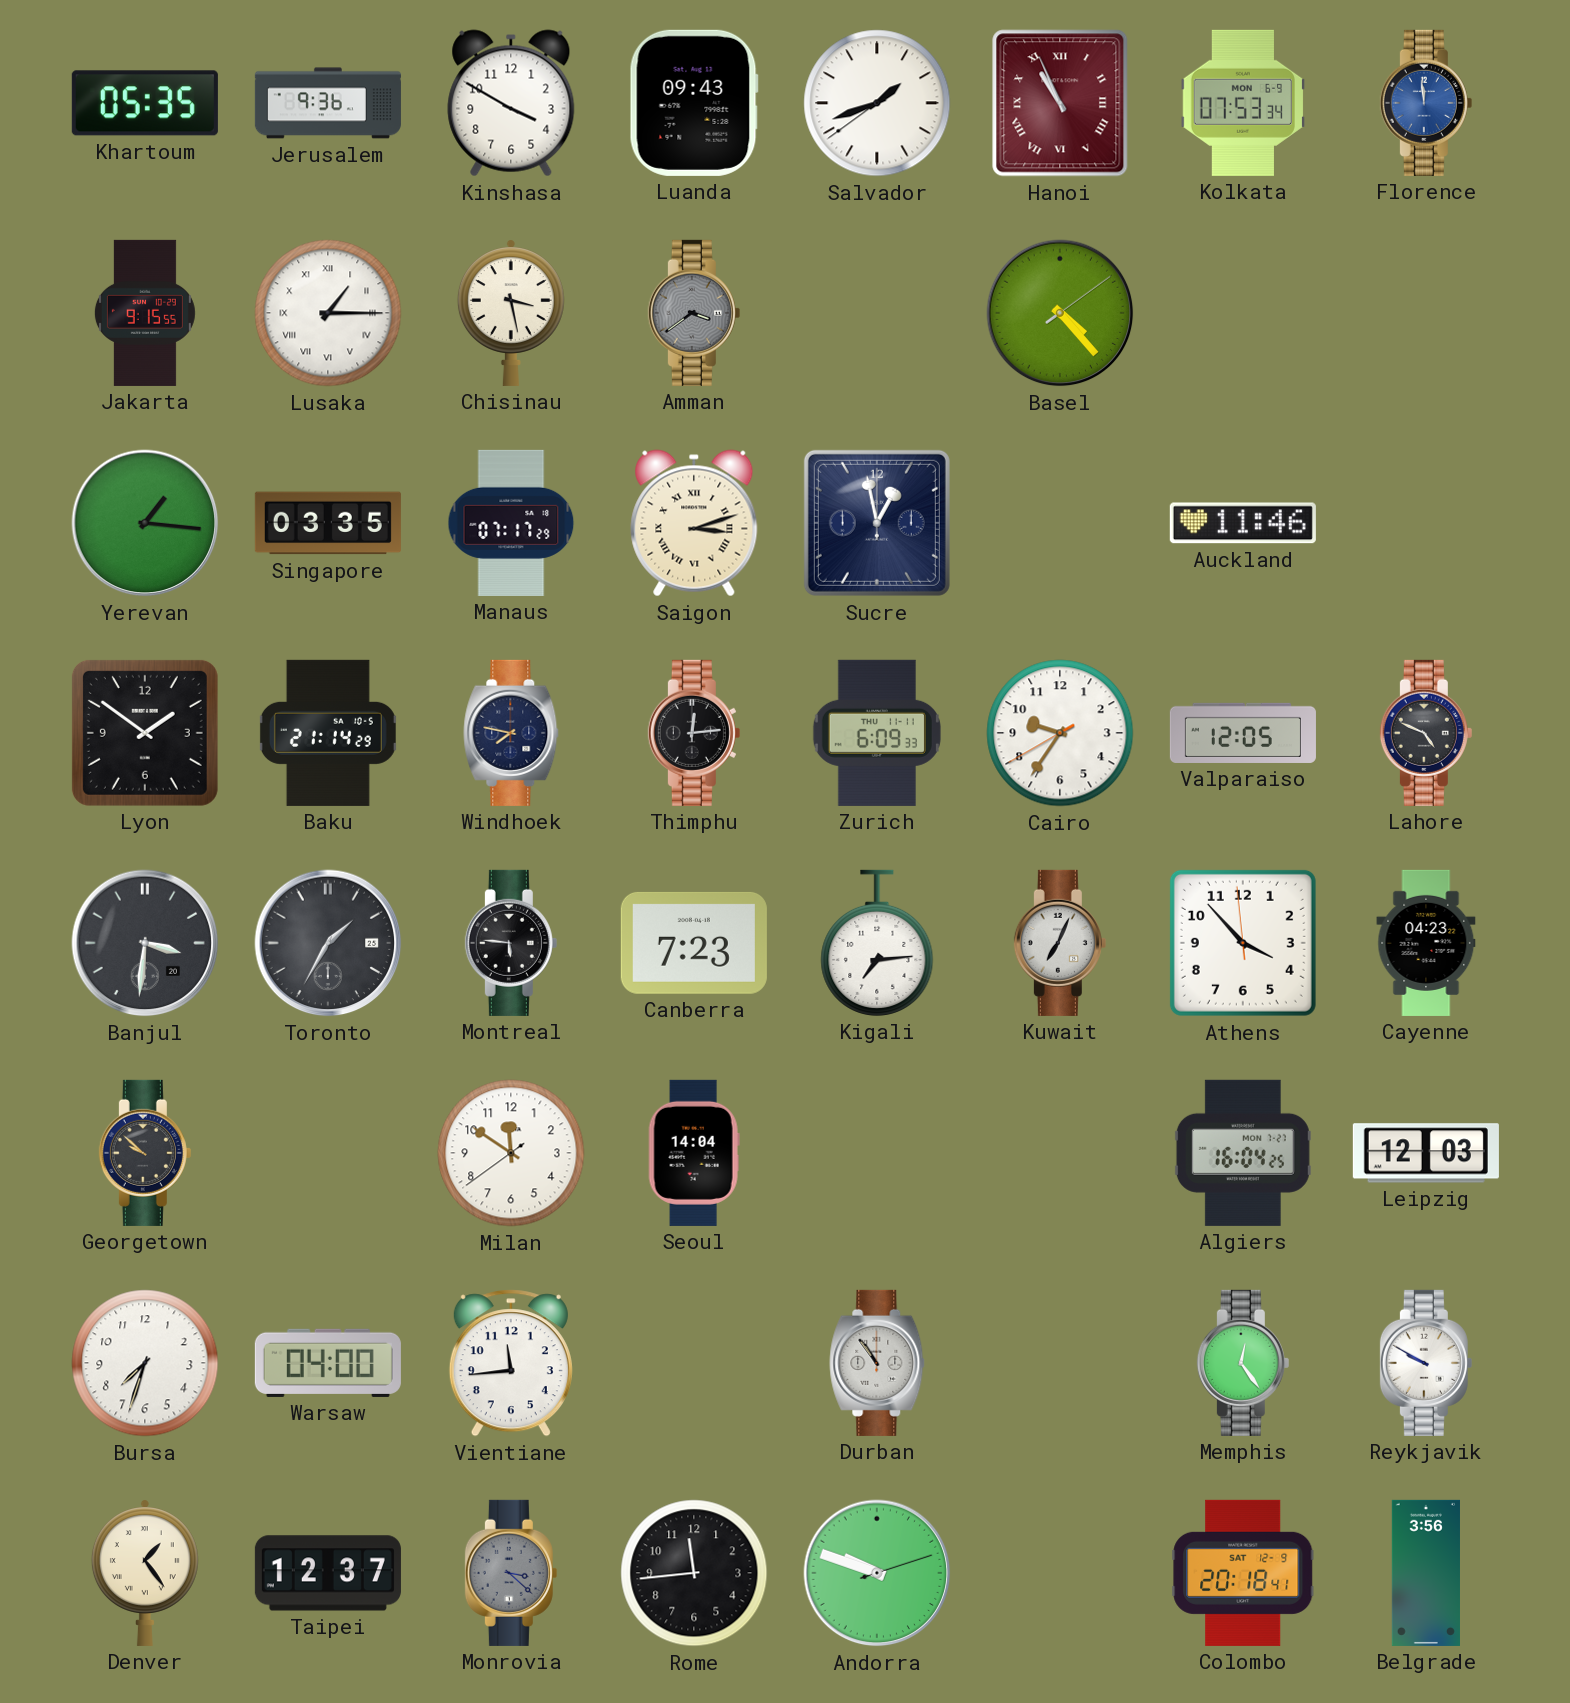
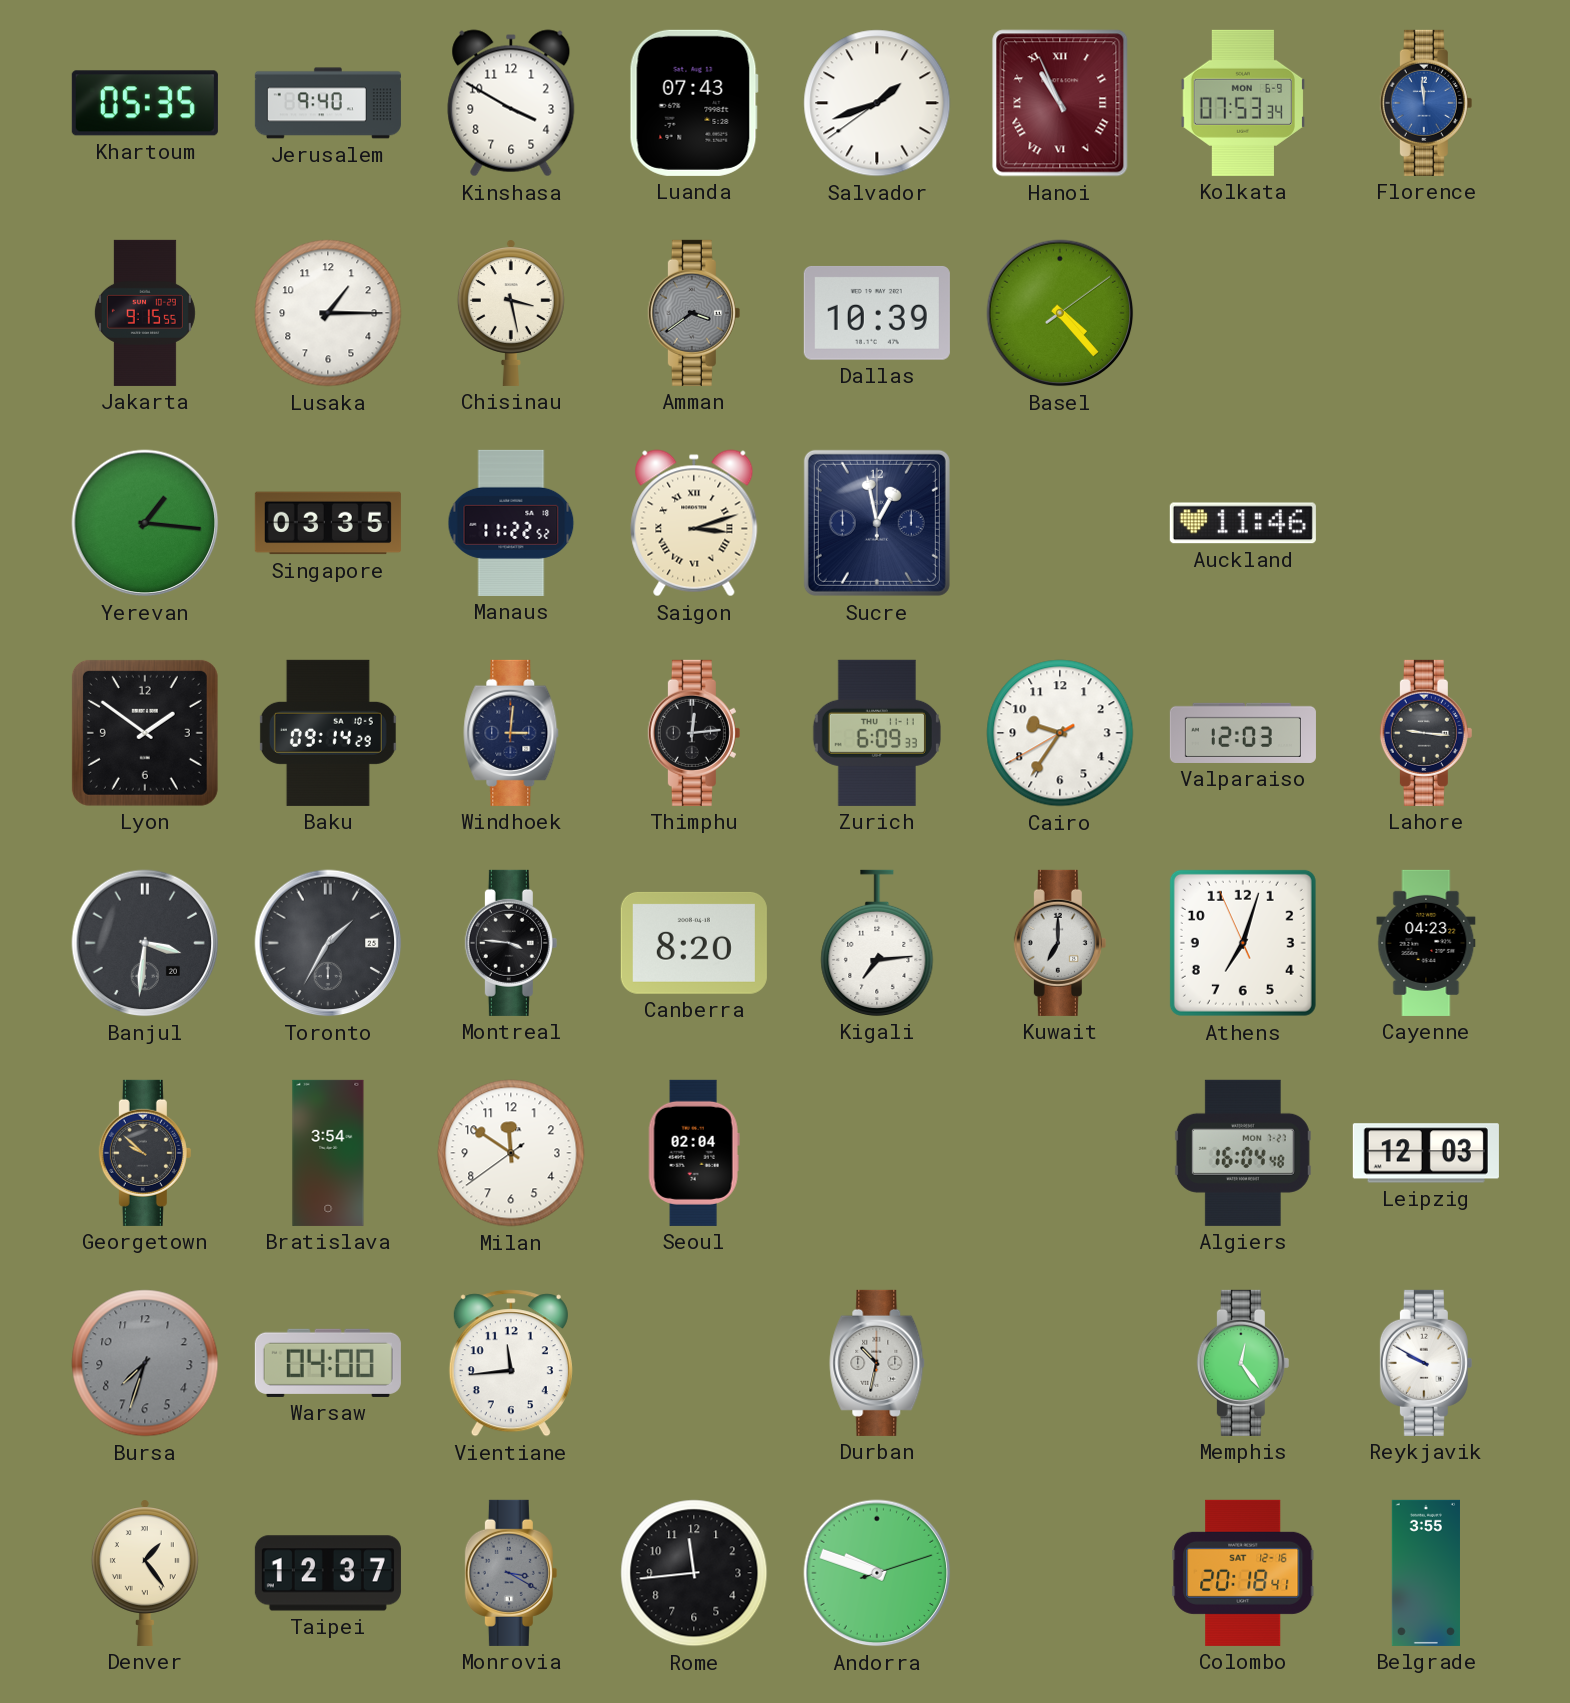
Jerusalem: 9:36 -> 9:40
Luanda: 09:43 -> 07:43
Lusaka numerals: Roman -> Arabic
Dallas: none -> 10:39
Manaus: 07:17 -> 11:22
Baku: 21:14 -> 09:14
Windhoek: 7:47 -> 3:01
Valparaiso: 12:05 -> 12:03
Lahore: 4:49 -> 9:16
Montreal: 5:46 -> 3:46
Canberra: 7:23 -> 8:20
Kuwait: 7:04 -> 7:00
Athens: 3:52 -> 7:02
Bratislava: none -> 3:54
Seoul: 14:04 -> 02:04
Algiers: 16:04:25 -> 16:04:48
Bursa dial: white -> grey
Durban: 10:54 -> 10:32
Monrovia: 3:22 -> 3:20
Colombo date: SAT 12-9 -> SAT 12-16
Belgrade: 3:56 -> 3:55
